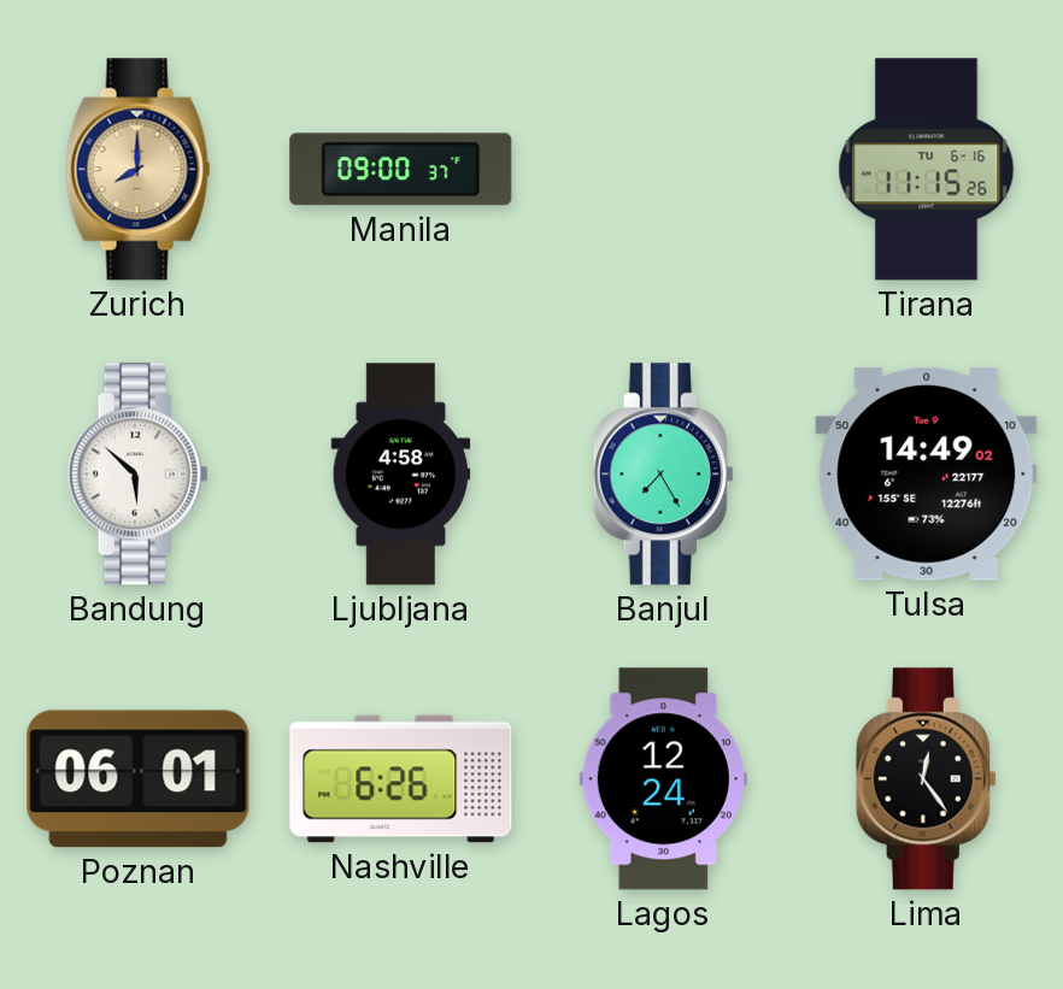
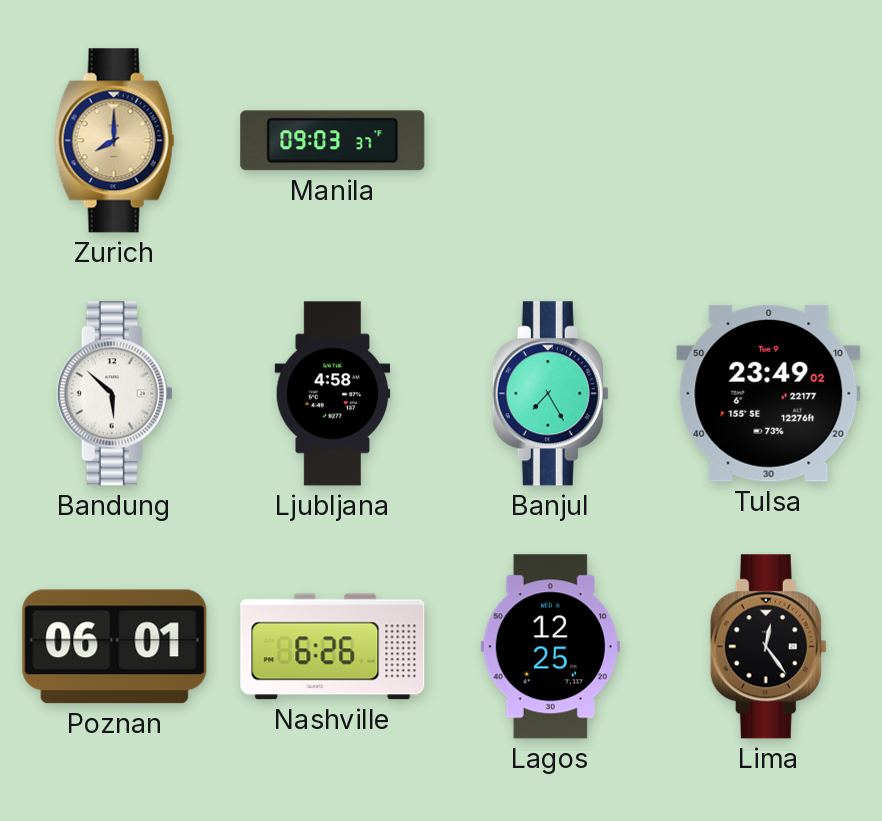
Manila: 09:00 -> 09:03
Tirana: 11:15 -> none
Tulsa: 14:49 -> 23:49
Lagos: 12:24 -> 12:25
